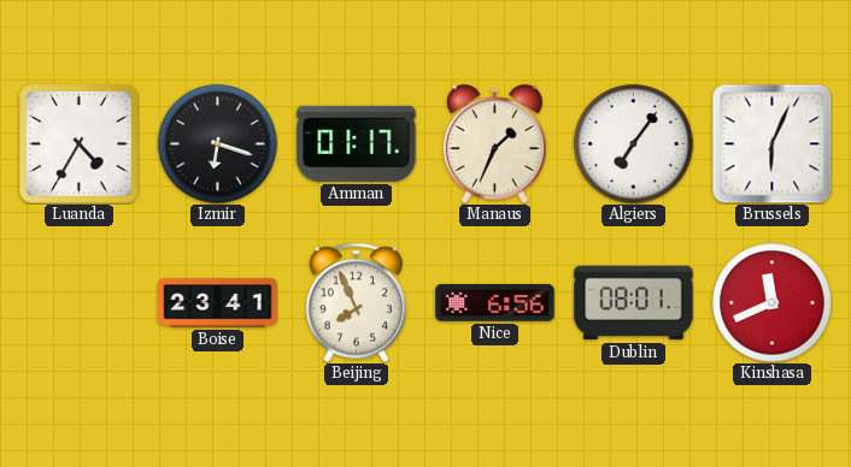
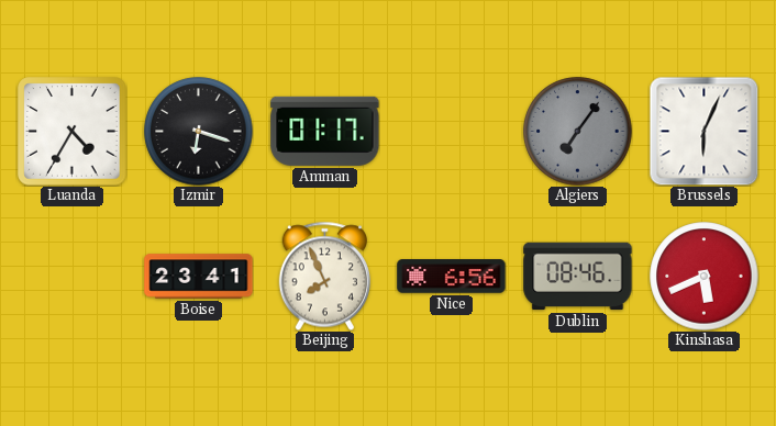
Manaus: 1:34 -> none
Algiers dial: white -> grey
Dublin: 08:01 -> 08:46
Kinshasa: 11:41 -> 5:41
